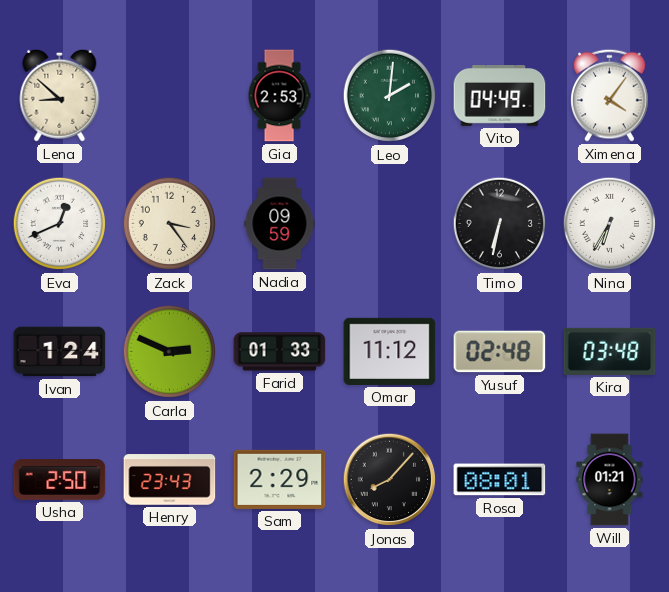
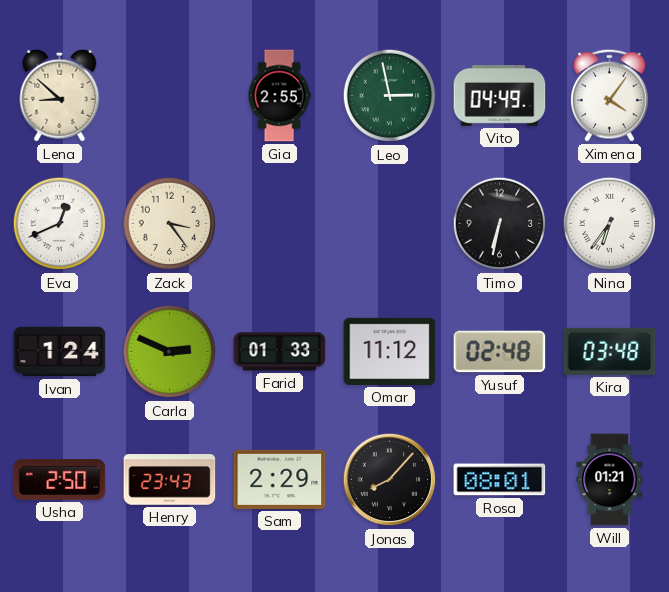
Gia: 2:53 -> 2:55
Leo: 2:01 -> 2:58
Nadia: 09:59 -> none
Nina: 6:35 -> 6:36
